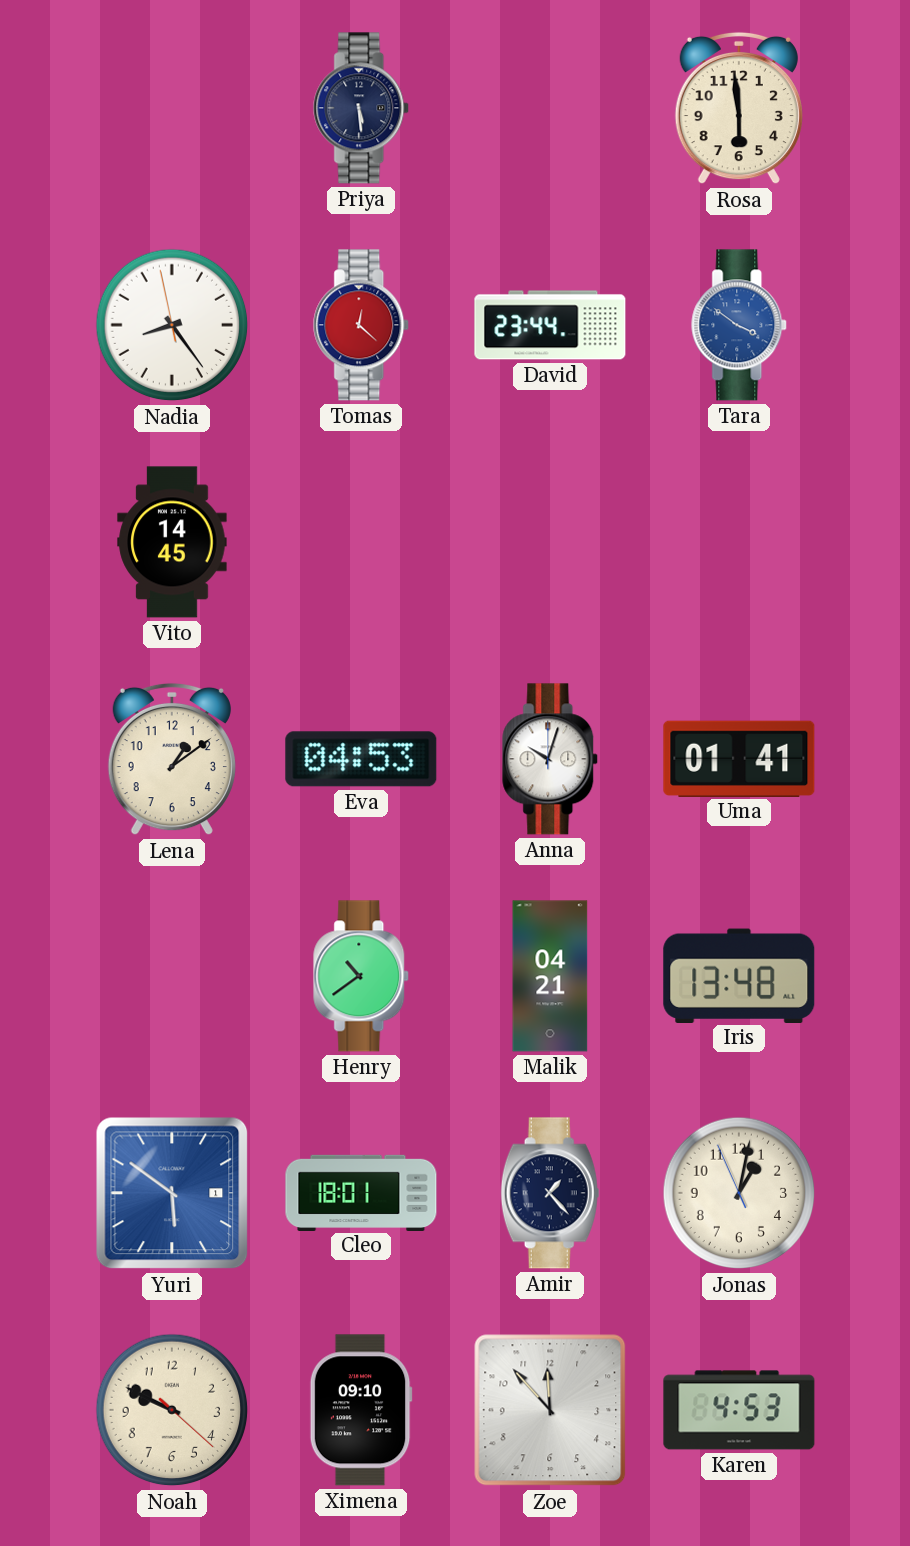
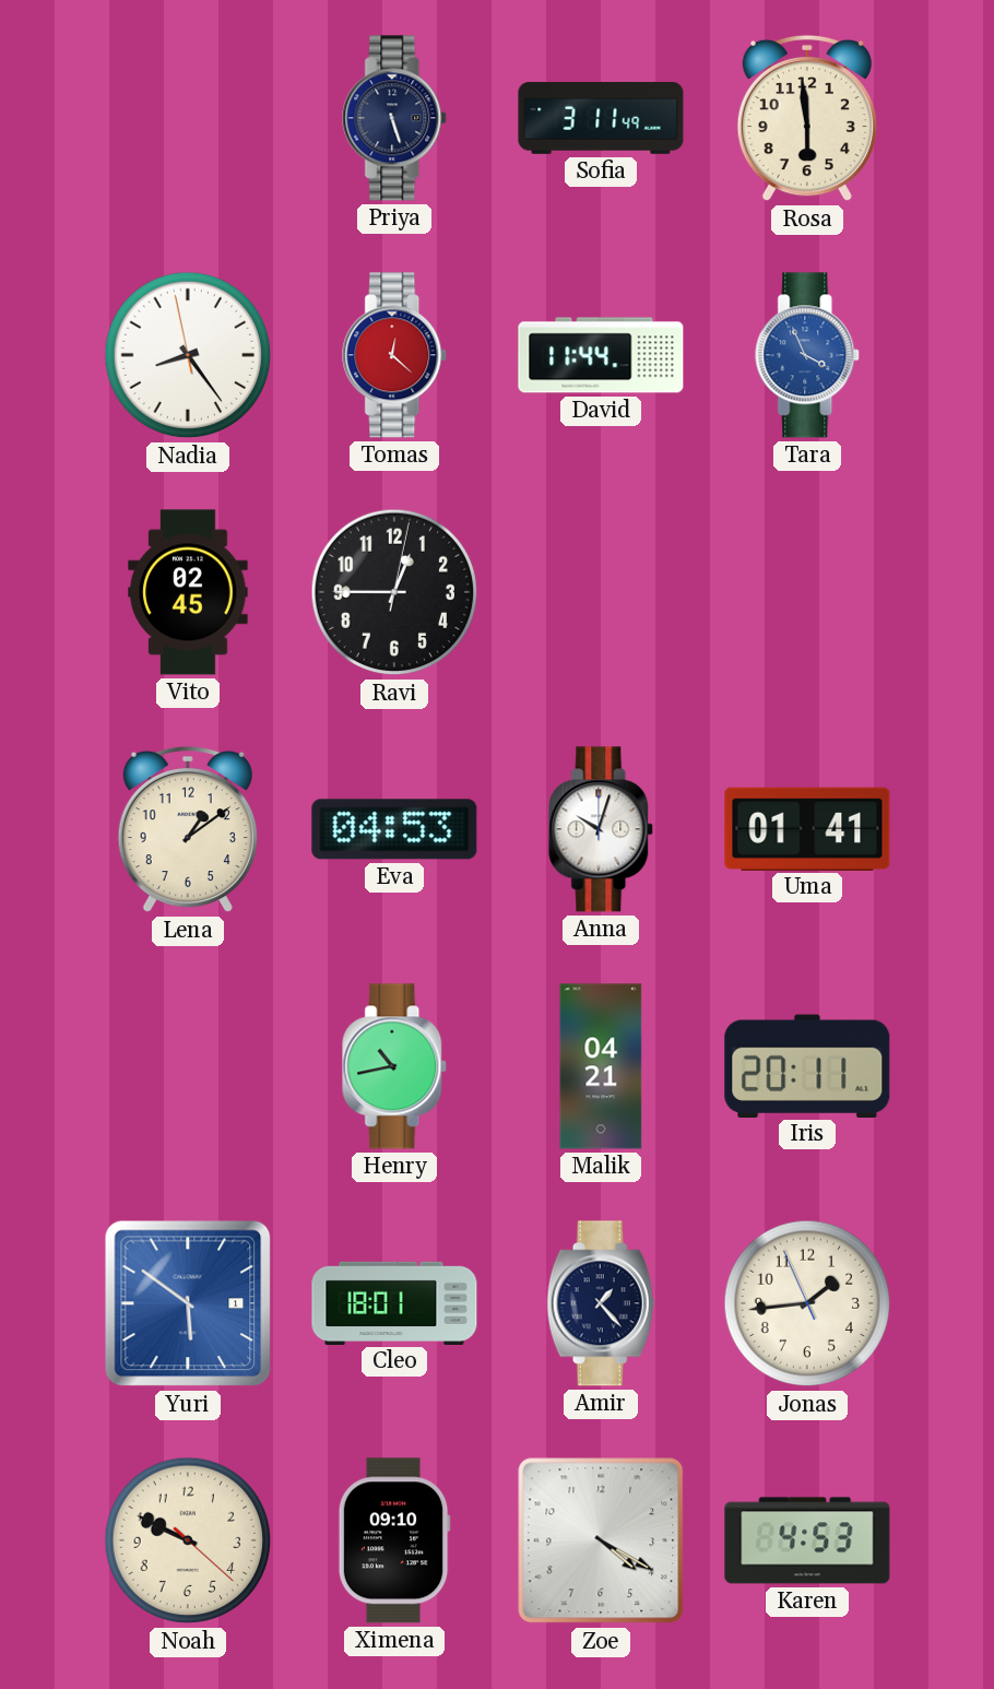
Priya: 5:29 -> 5:27
Sofia: none -> 3:11
David: 23:44 -> 11:44
Tara: 3:51 -> 3:56
Vito: 14:45 -> 02:45
Ravi: none -> 12:45
Henry: 10:39 -> 10:43
Iris: 13:48 -> 20:11
Jonas: 1:01 -> 1:43
Zoe: 11:53 -> 4:20
